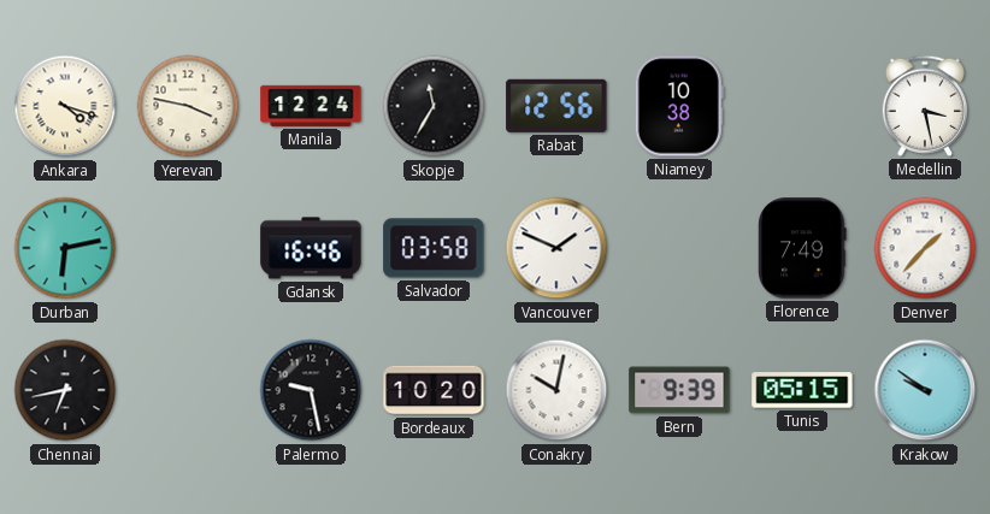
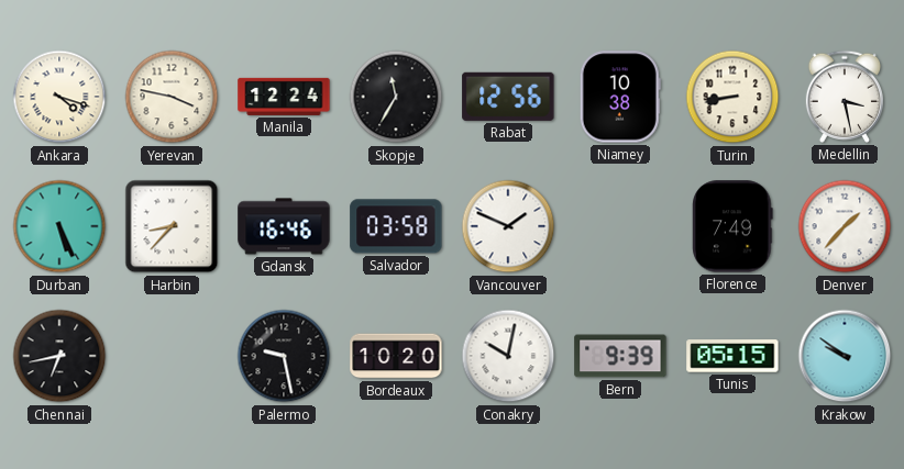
Turin: none -> 8:43
Durban: 6:13 -> 5:26
Harbin: none -> 8:37
